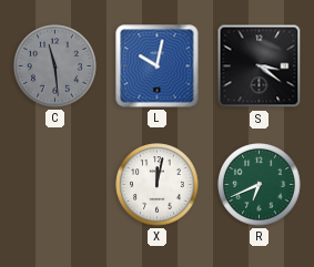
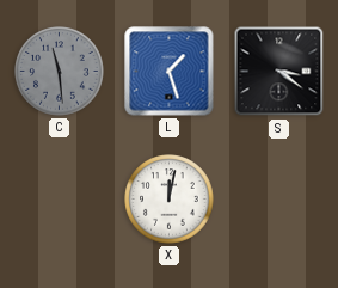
L: 10:02 -> 1:27
R: 6:41 -> none
